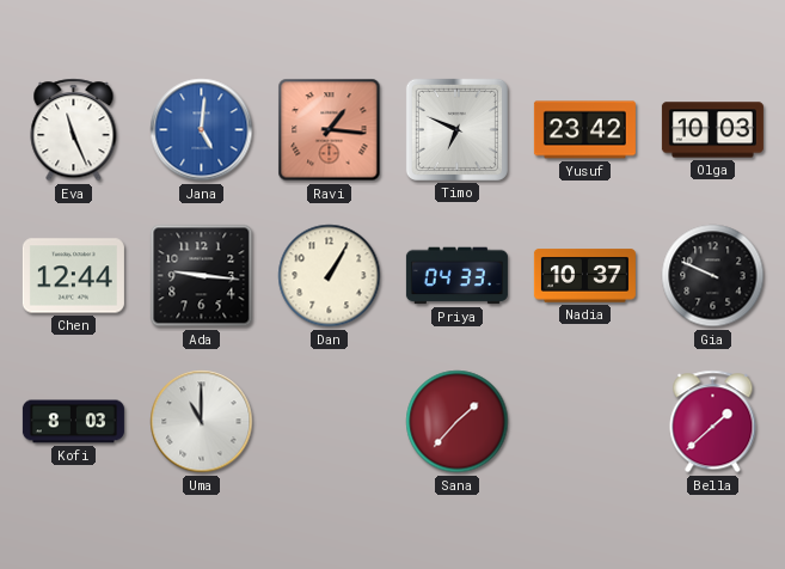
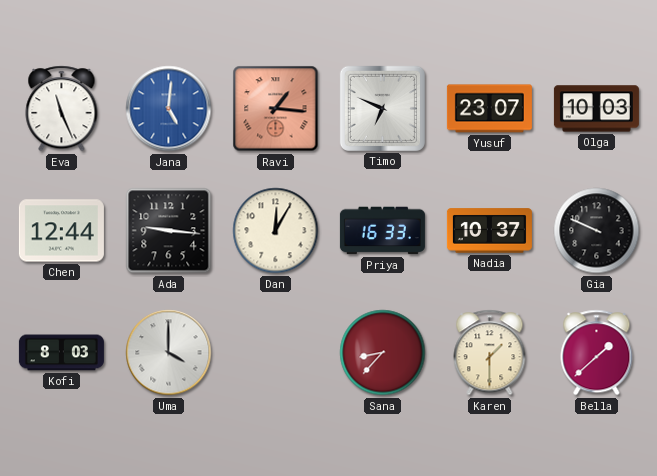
Yusuf: 23:42 -> 23:07
Dan: 1:05 -> 12:05
Priya: 04:33 -> 16:33
Uma: 11:00 -> 4:00
Sana: 1:37 -> 8:37
Karen: none -> 1:30
